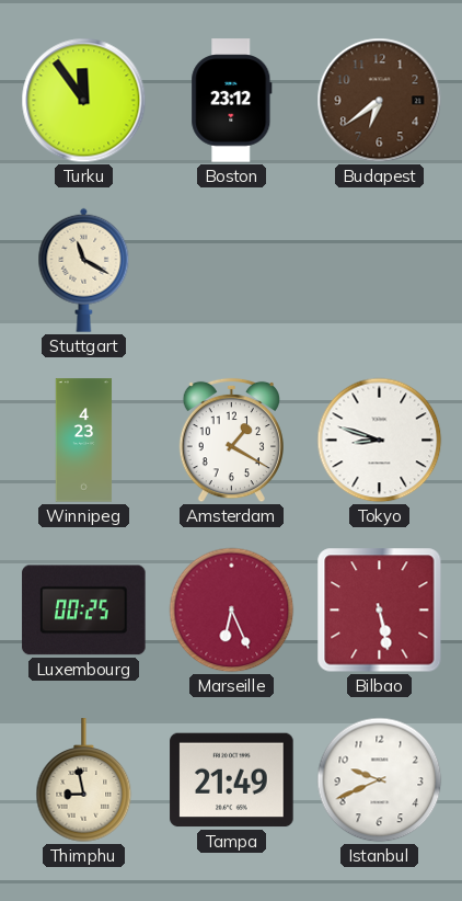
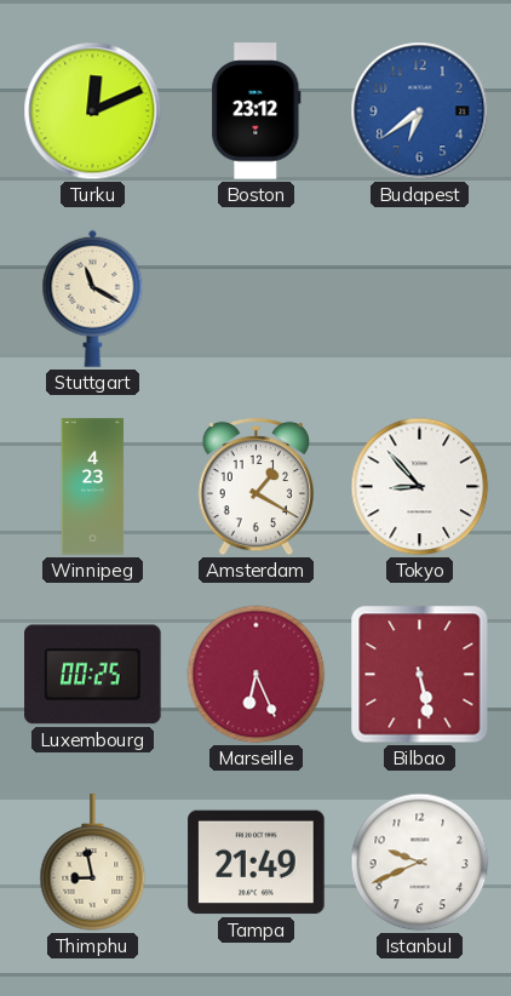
Turku: 11:54 -> 12:11
Budapest dial: brown -> blue
Tokyo: 8:48 -> 8:53
